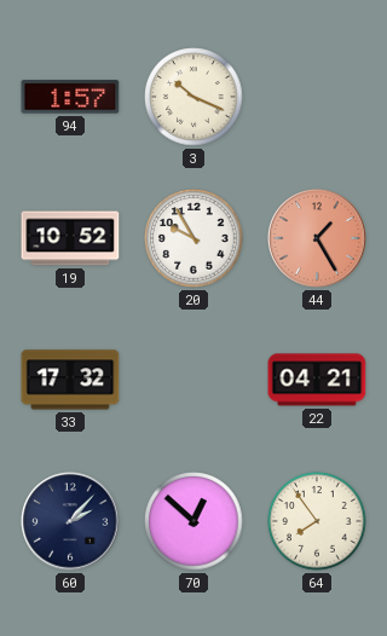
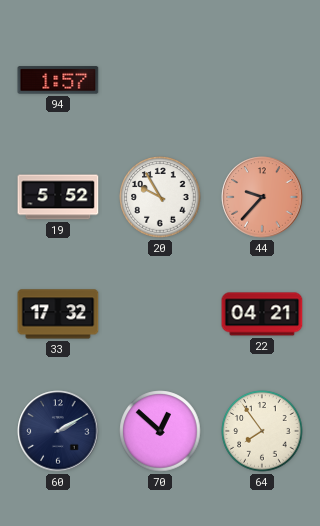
3: 10:19 -> none
19: 10:52 -> 5:52
44: 1:25 -> 9:37
60: 2:07 -> 2:10
